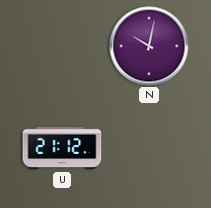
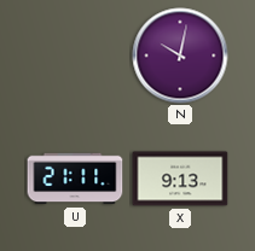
U: 21:12 -> 21:11
X: none -> 9:13
